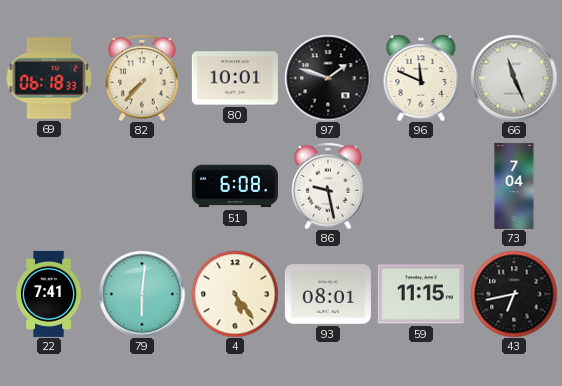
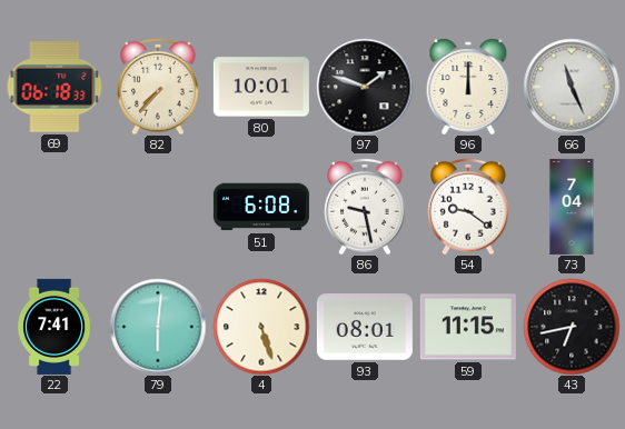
96: 11:49 -> 12:00
54: none -> 9:21
4: 5:24 -> 5:27
